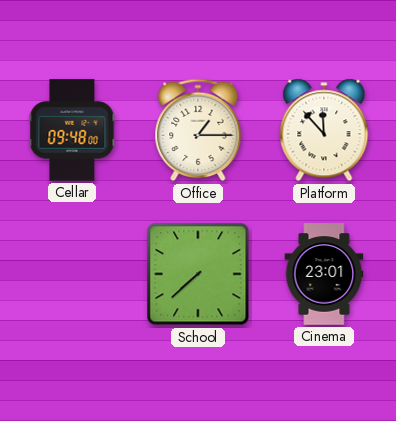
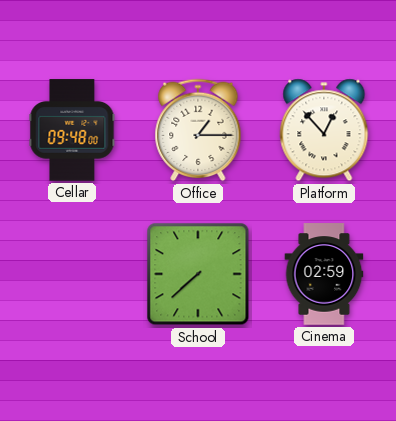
Platform: 11:53 -> 12:53
Cinema: 23:01 -> 02:59
